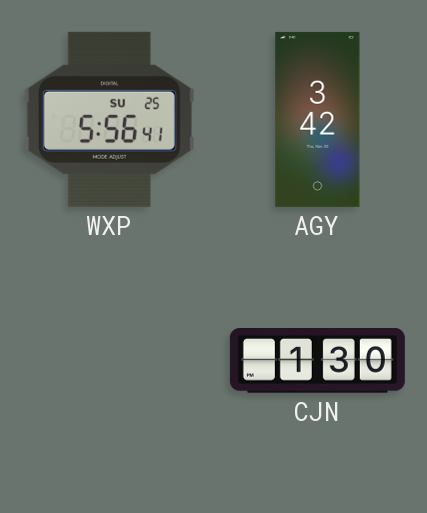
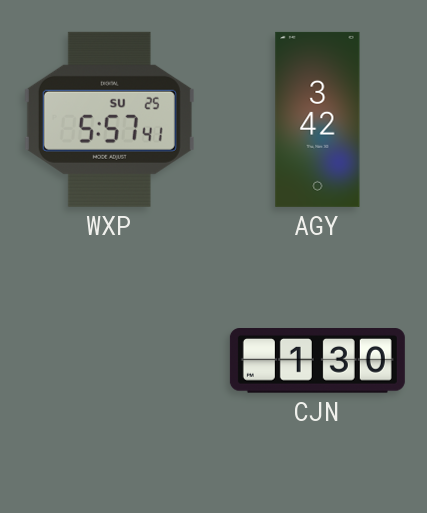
WXP: 5:56 -> 5:57
